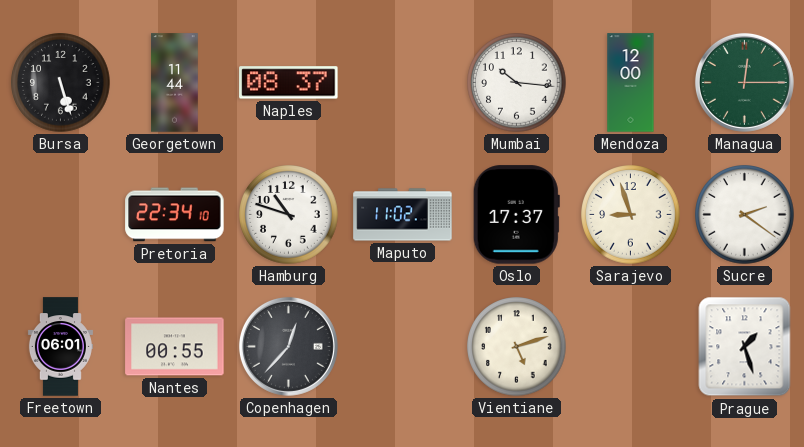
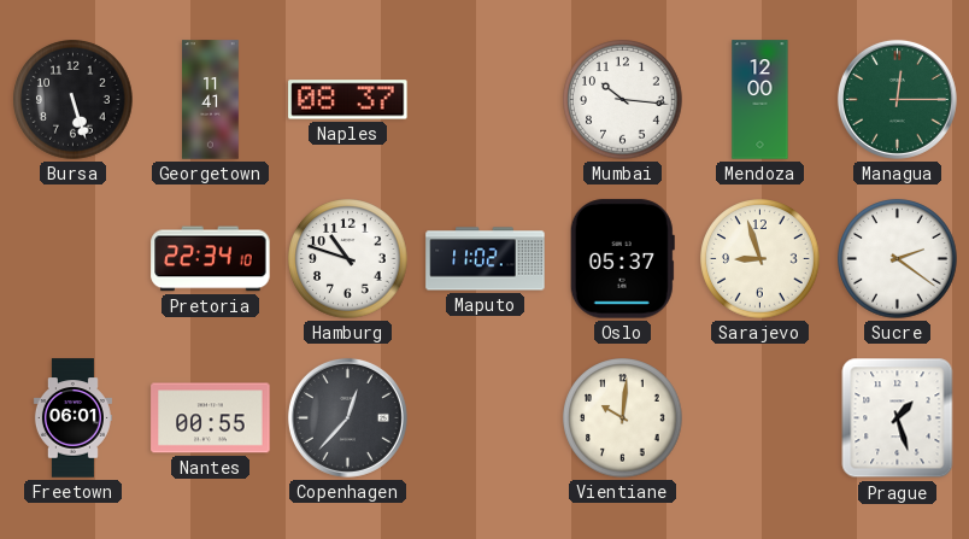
Georgetown: 11:44 -> 11:41
Oslo: 17:37 -> 05:37
Vientiane: 5:12 -> 10:01
